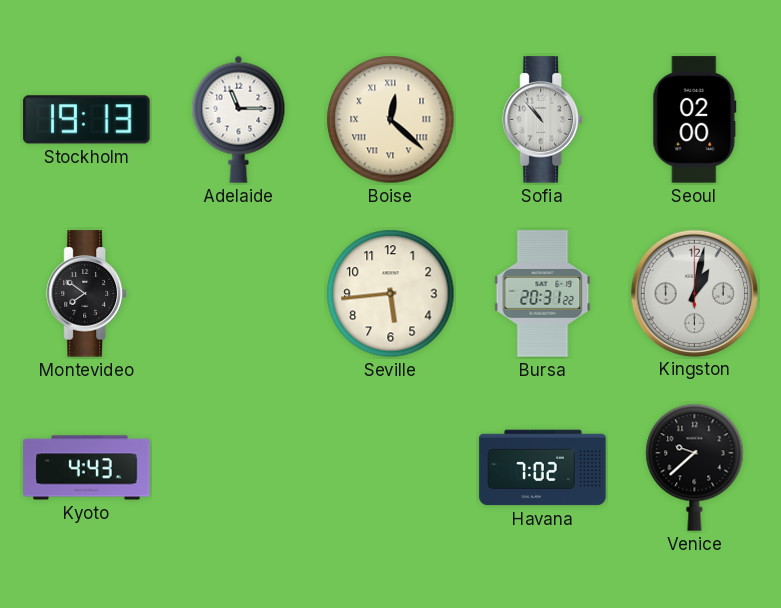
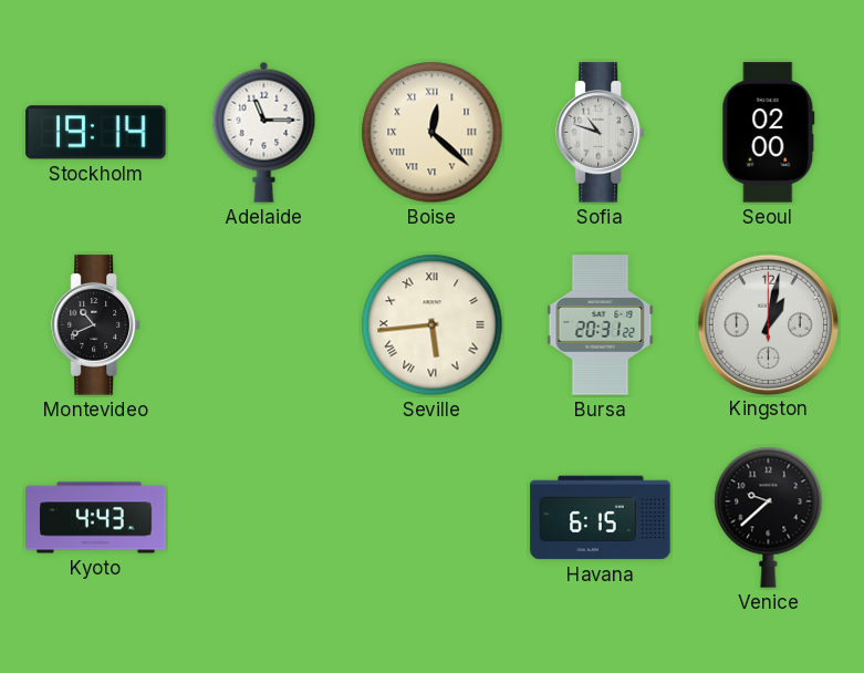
Stockholm: 19:13 -> 19:14
Sofia: 10:53 -> 10:48
Montevideo: 7:51 -> 10:41
Seville numerals: Arabic -> Roman
Havana: 7:02 -> 6:15
